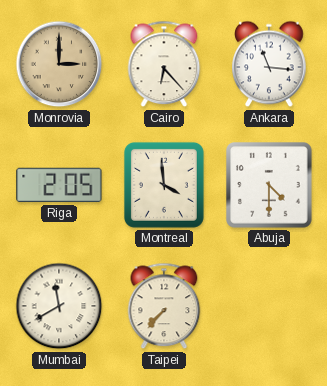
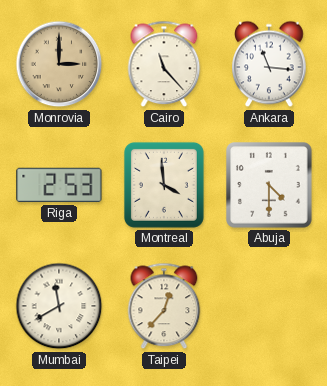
Cairo: 6:23 -> 11:23
Riga: 2:05 -> 2:53
Taipei: 7:37 -> 12:37
